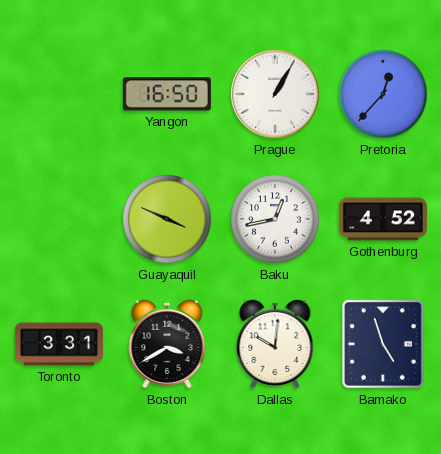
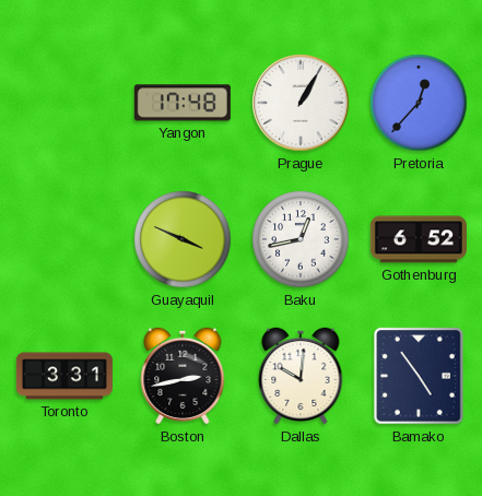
Yangon: 16:50 -> 17:48
Gothenburg: 4:52 -> 6:52
Boston: 3:40 -> 2:43
Bamako: 4:57 -> 4:54
